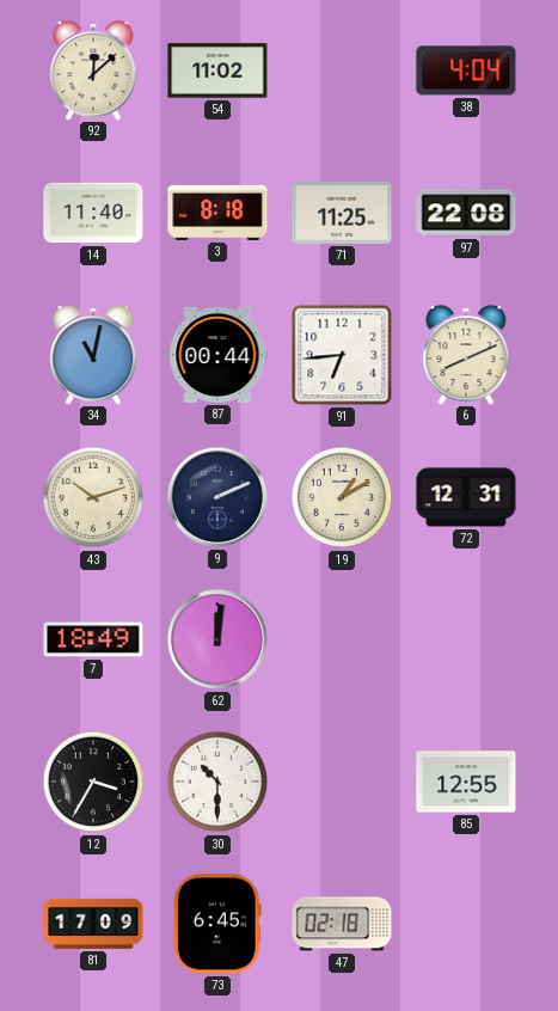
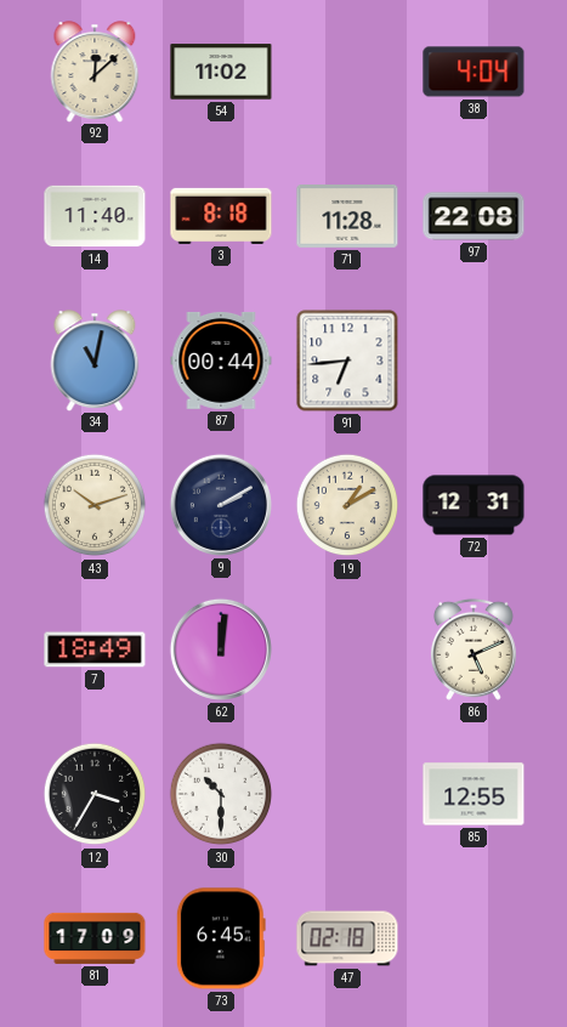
71: 11:25 -> 11:28
6: 8:11 -> none
9: 2:11 -> 2:10
86: none -> 5:11
